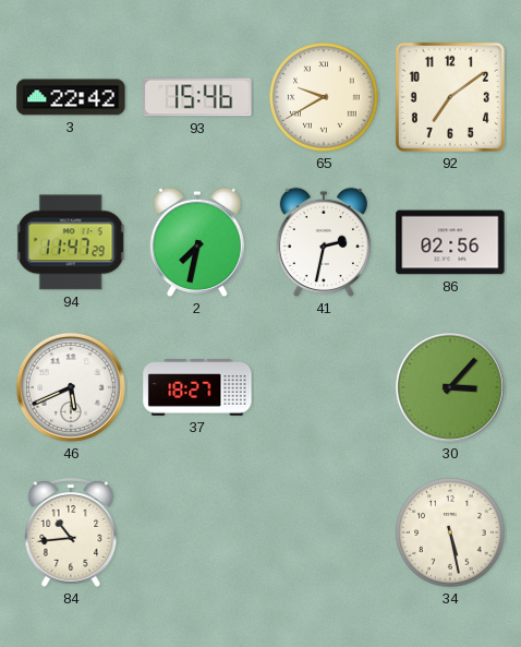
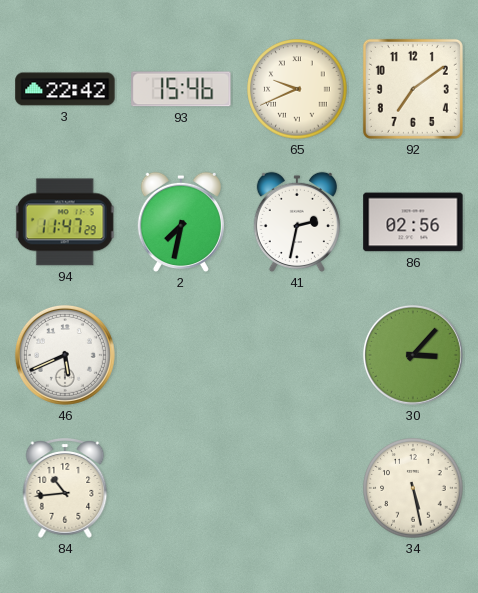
65: 9:40 -> 9:41
37: 18:27 -> none
